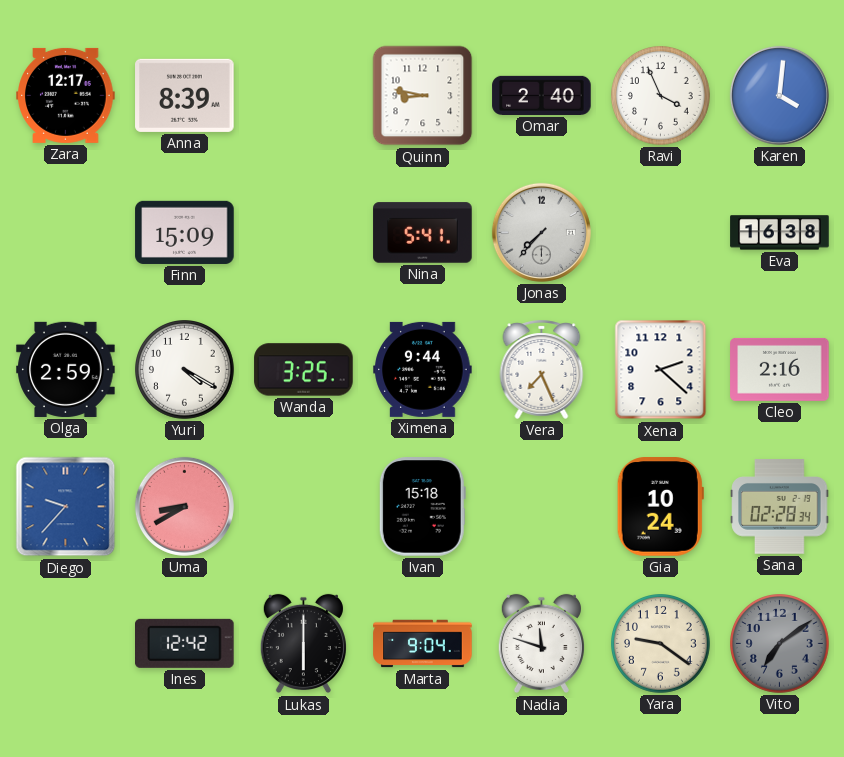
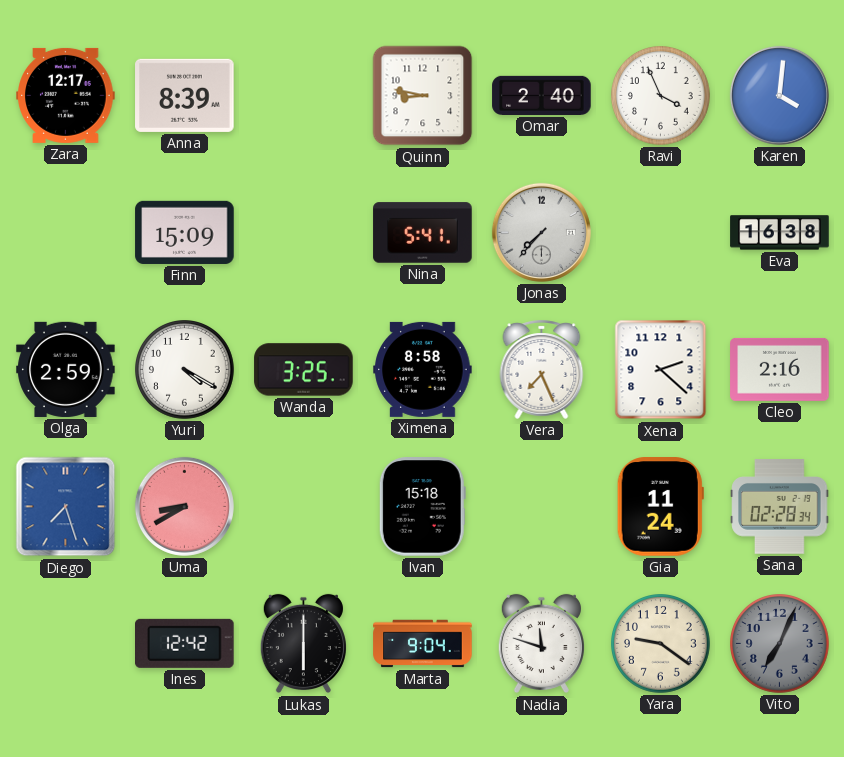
Ximena: 9:44 -> 8:58
Diego: 9:37 -> 7:27
Gia: 10:24 -> 11:24
Vito: 7:09 -> 7:04
